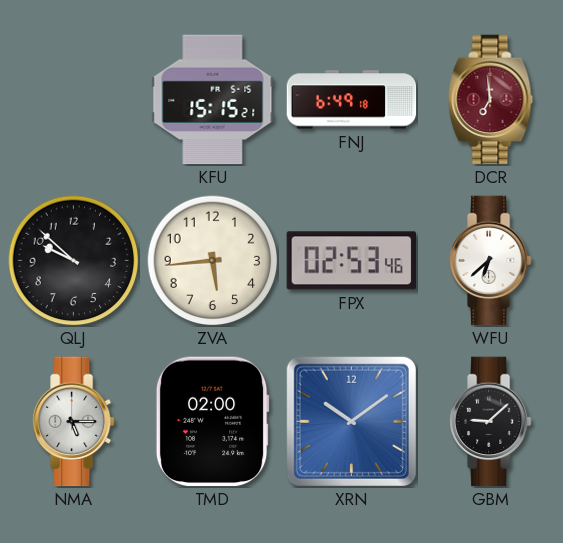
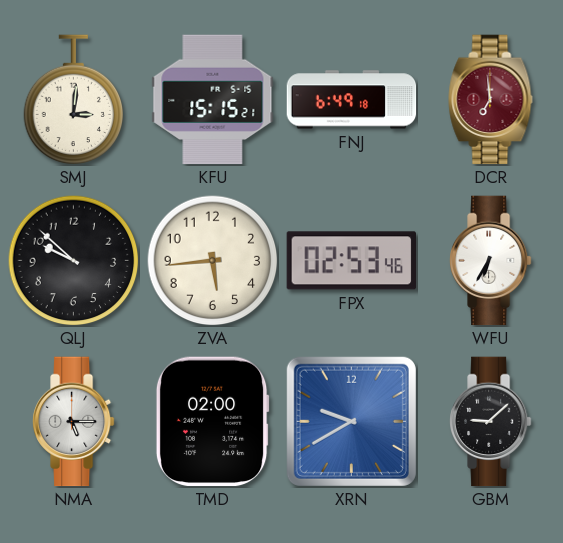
SMJ: none -> 3:01
WFU: 6:38 -> 6:35
XRN: 10:09 -> 9:40
